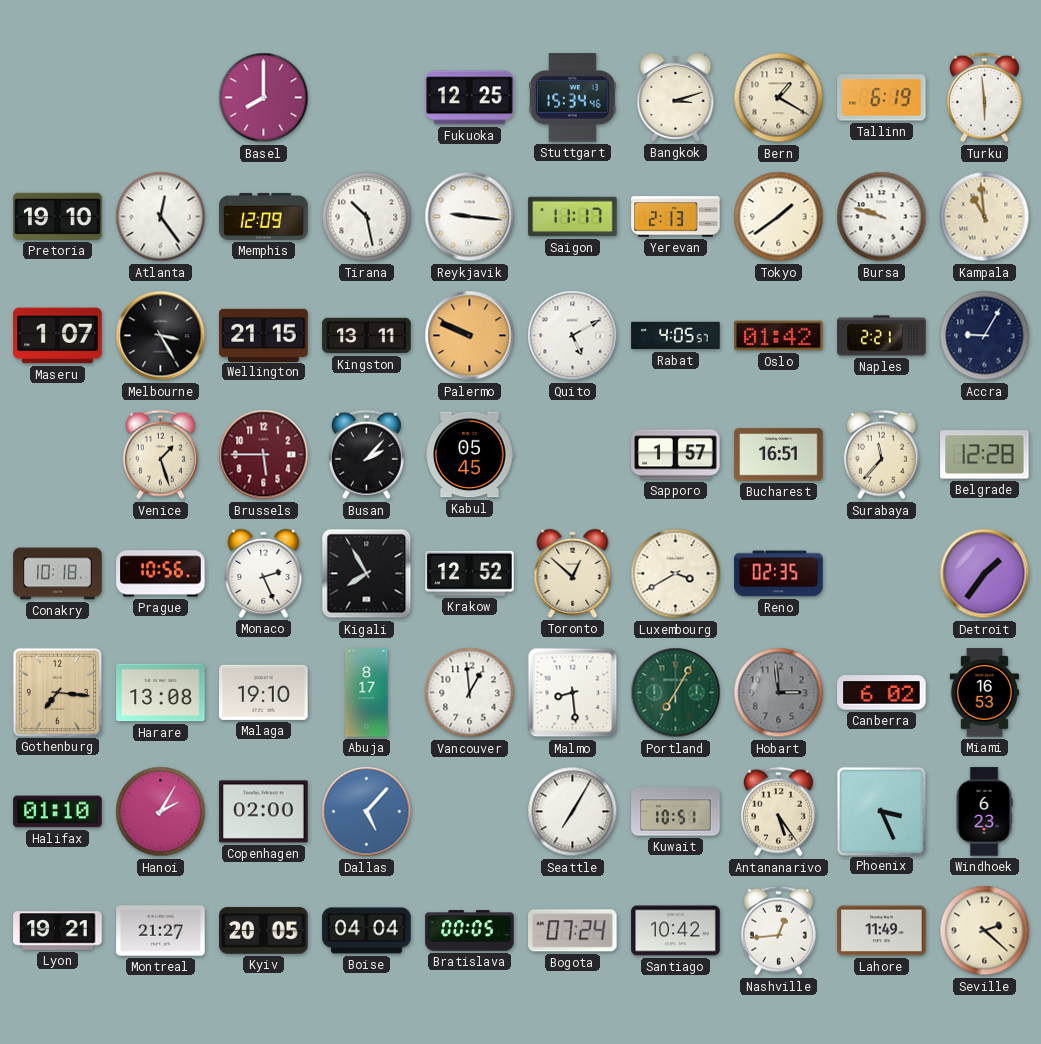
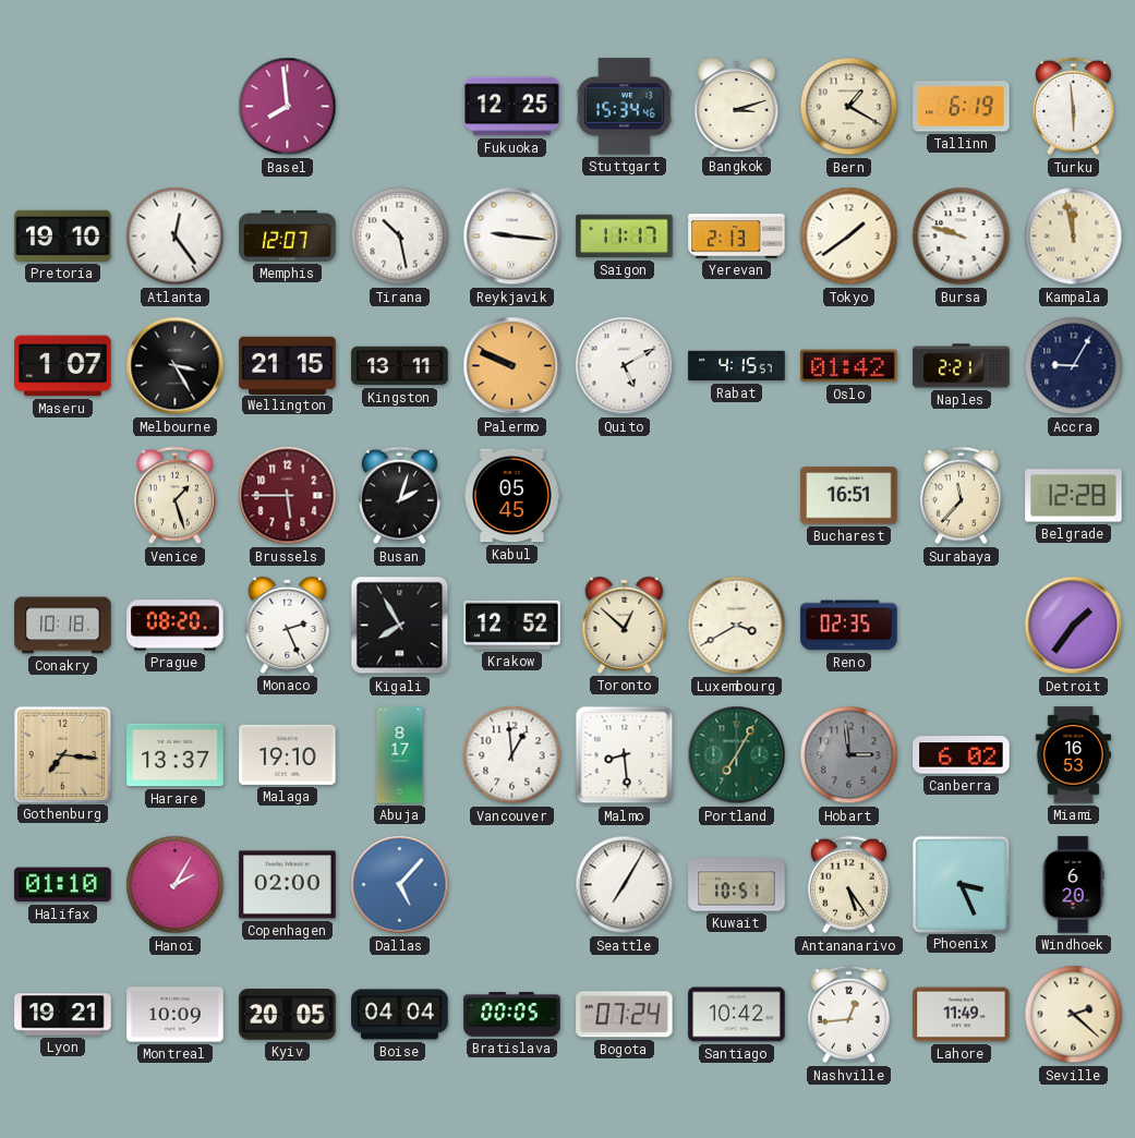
Basel: 8:00 -> 7:59
Memphis: 12:09 -> 12:07
Kampala: 10:59 -> 11:58
Rabat: 4:05 -> 4:15
Busan: 2:07 -> 2:03
Sapporo: 1:57 -> none
Prague: 10:56 -> 08:20
Harare: 13:08 -> 13:37
Windhoek: 6:23 -> 6:20
Montreal: 21:27 -> 10:09
